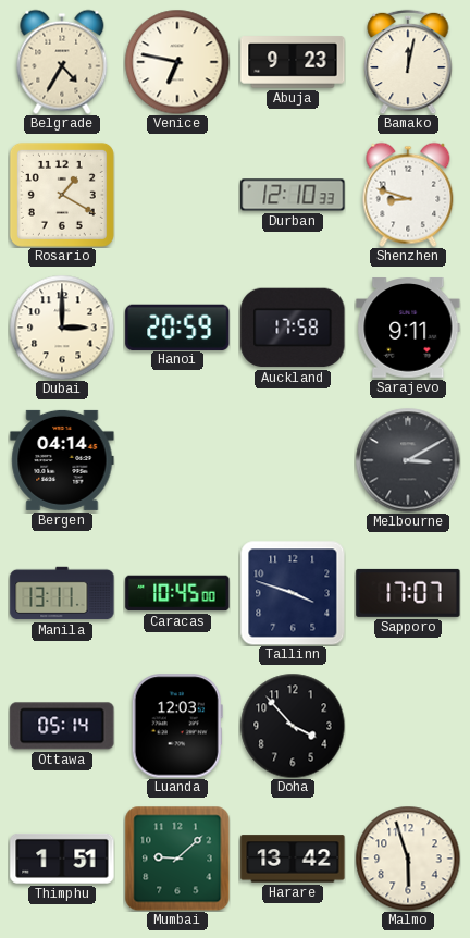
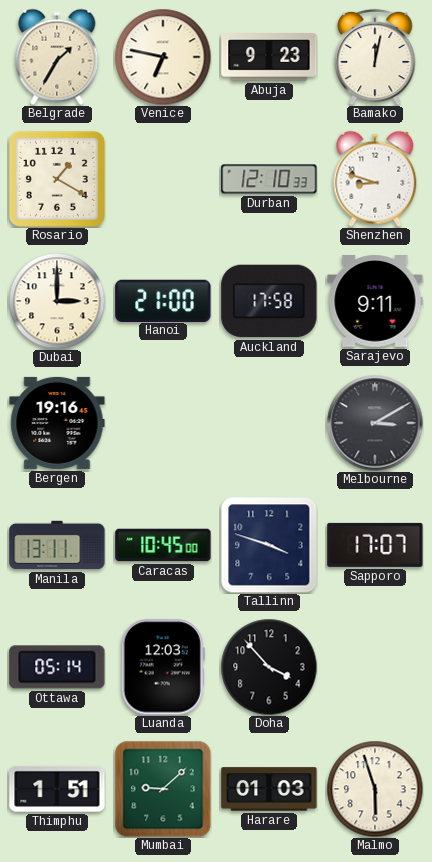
Belgrade: 4:35 -> 1:35
Hanoi: 20:59 -> 21:00
Bergen: 04:14 -> 19:16
Harare: 13:42 -> 01:03
